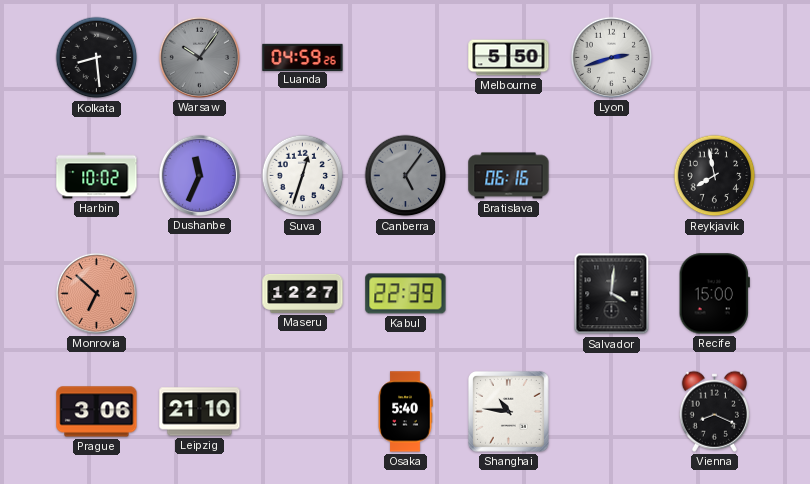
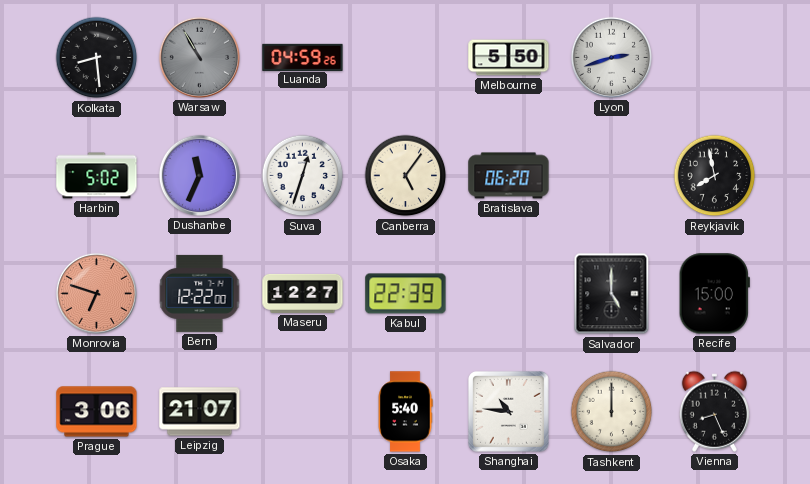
Warsaw: 10:06 -> 10:55
Harbin: 10:02 -> 5:02
Canberra dial: grey -> cream
Bratislava: 06:16 -> 06:20
Monrovia: 6:52 -> 6:48
Bern: none -> 12:22
Salvador: 4:01 -> 5:00
Leipzig: 21:10 -> 21:07
Tashkent: none -> 12:00
Vienna: 8:19 -> 8:26
